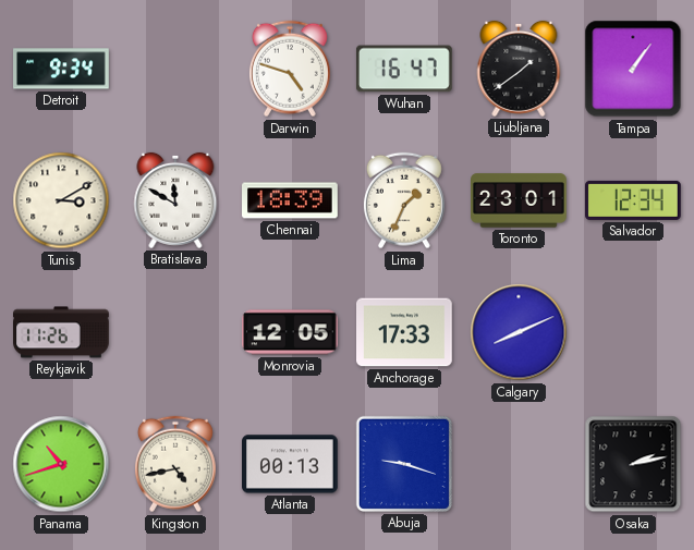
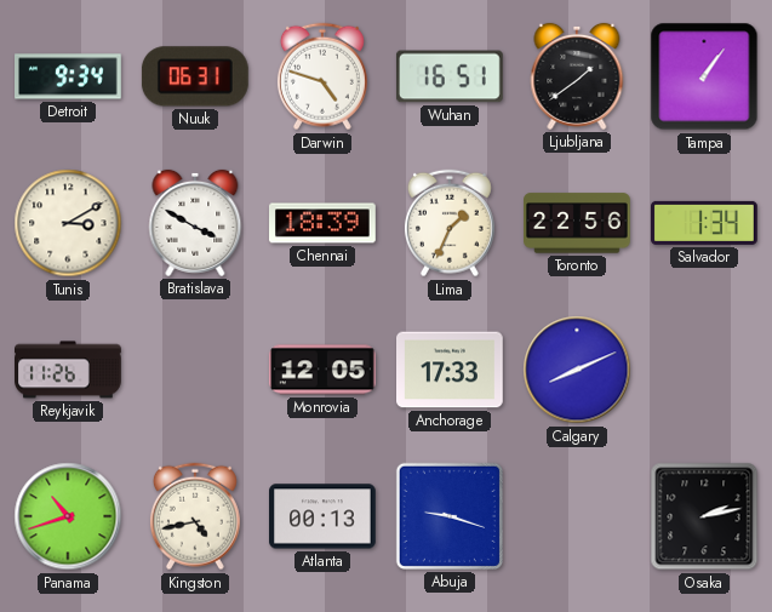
Nuuk: none -> 06:31
Wuhan: 16:47 -> 16:51
Bratislava: 11:50 -> 3:50
Toronto: 23:01 -> 22:56
Salvador: 12:34 -> 1:34
